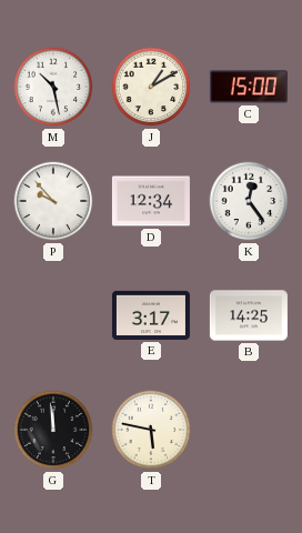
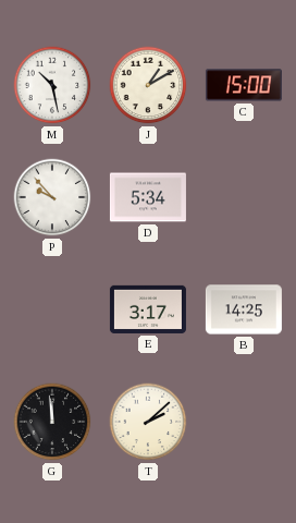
D: 12:34 -> 5:34
K: 12:24 -> none
T: 5:47 -> 2:08
